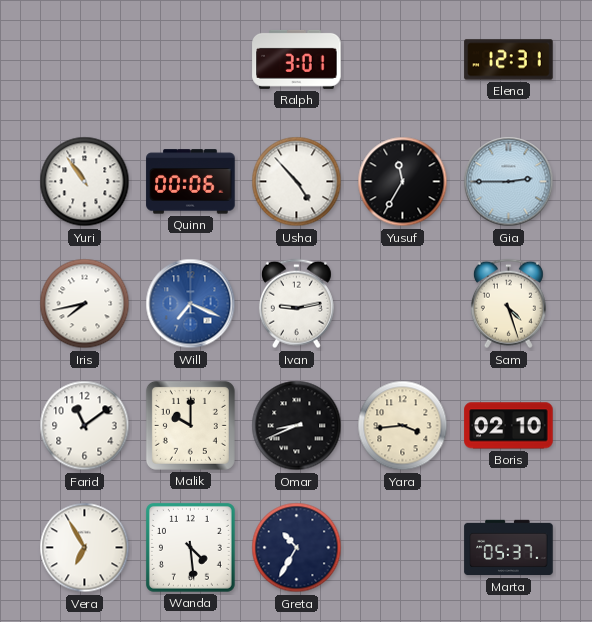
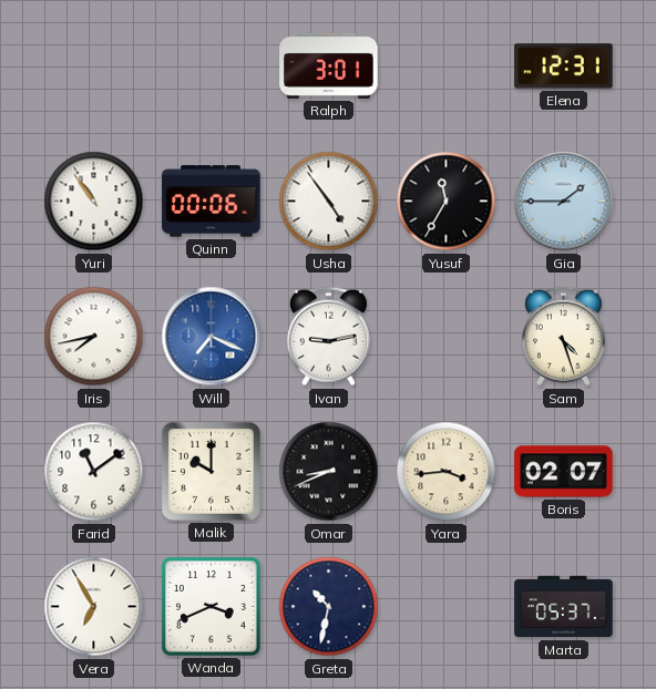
Usha: 4:53 -> 4:54
Gia: 2:45 -> 1:45
Boris: 02:10 -> 02:07
Wanda: 4:29 -> 3:41
Greta: 10:35 -> 10:32
